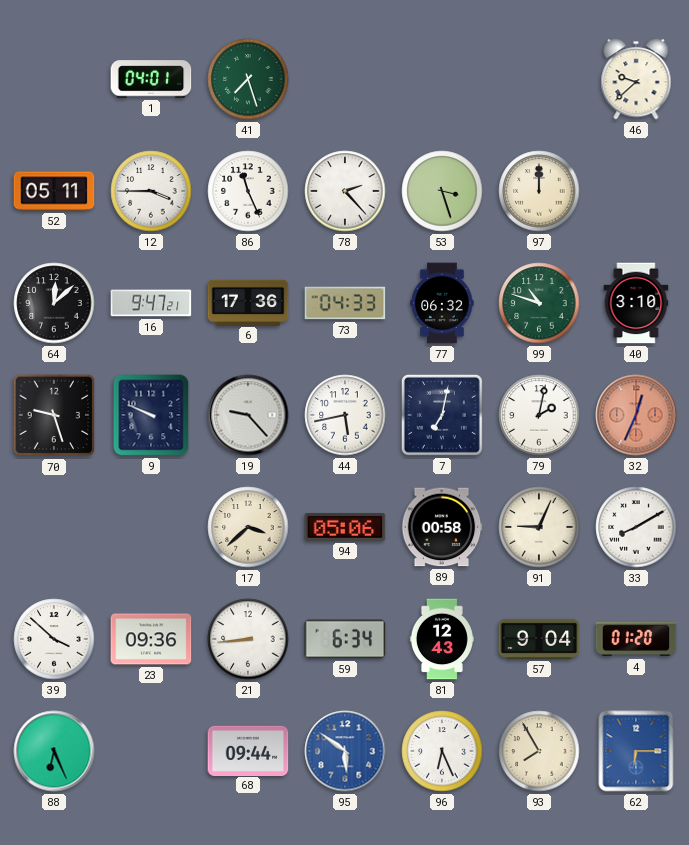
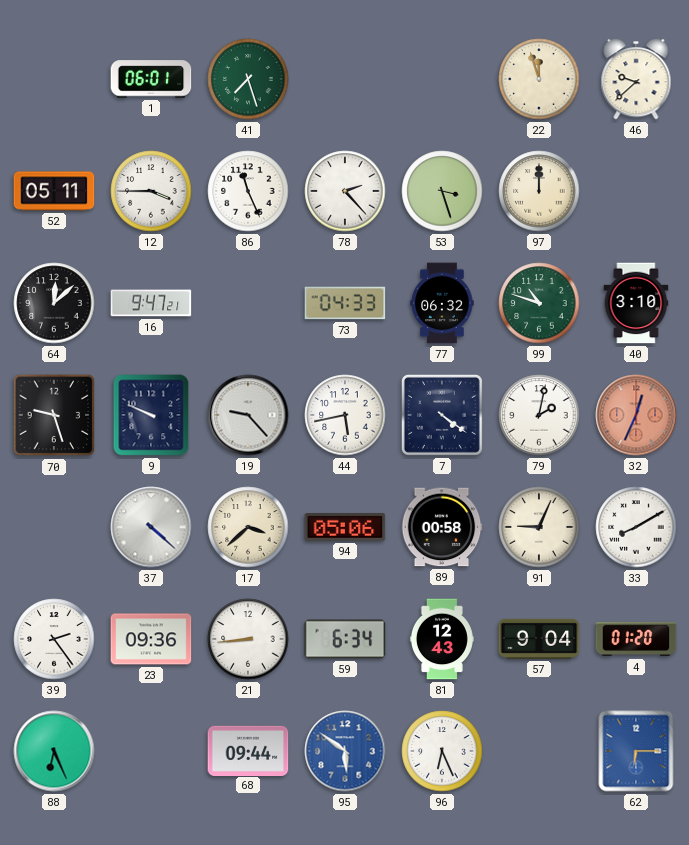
1: 04:01 -> 06:01
22: none -> 11:57
6: 17:36 -> none
7: 7:02 -> 4:21
37: none -> 4:22
39: 3:52 -> 2:24
93: 7:55 -> none
